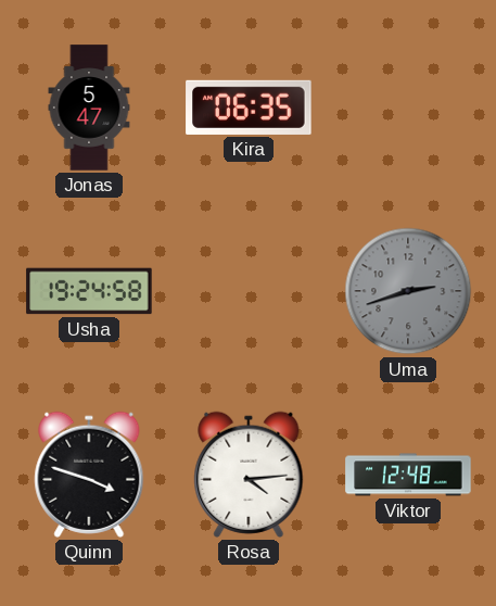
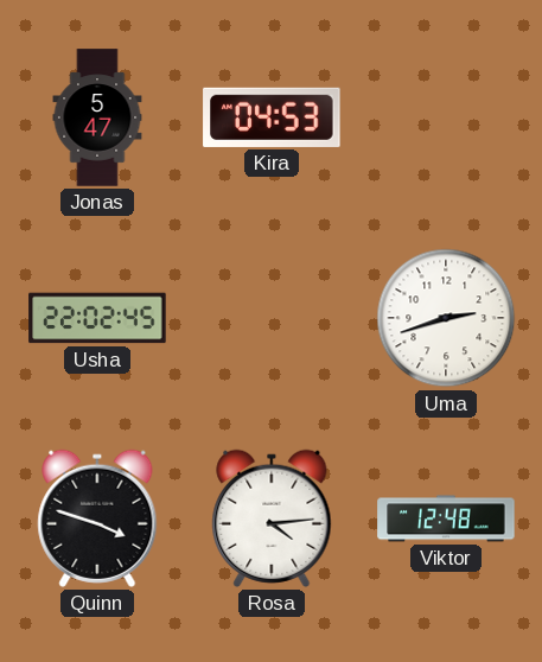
Kira: 06:35 -> 04:53
Usha: 19:24 -> 22:02
Uma dial: grey -> white
